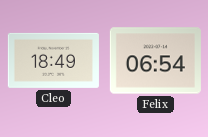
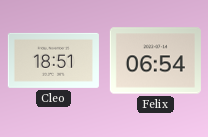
Cleo: 18:49 -> 18:51
